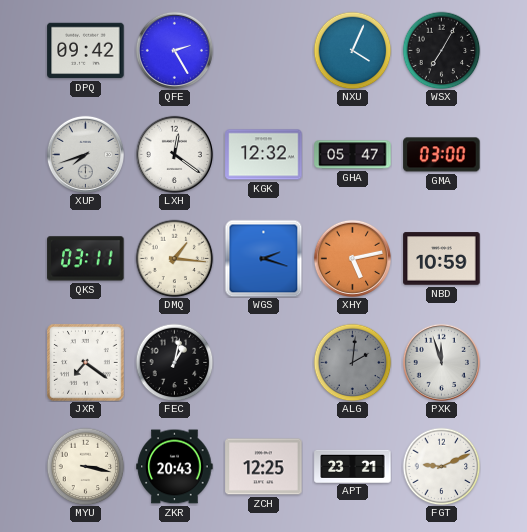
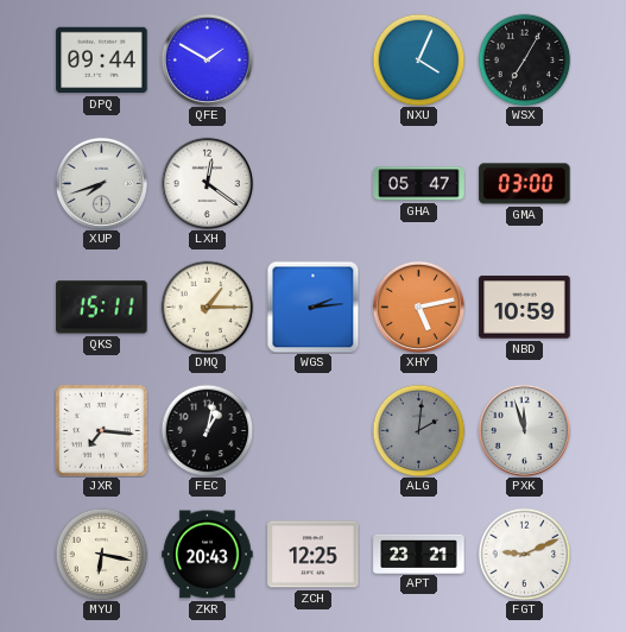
DPQ: 09:42 -> 09:44
QFE: 2:25 -> 1:50
KGK: 12:32 -> none
QKS: 03:11 -> 15:11
DMQ: 1:16 -> 1:15
WGS: 2:18 -> 2:14
JXR: 7:21 -> 7:16
MYU: 3:17 -> 6:17
